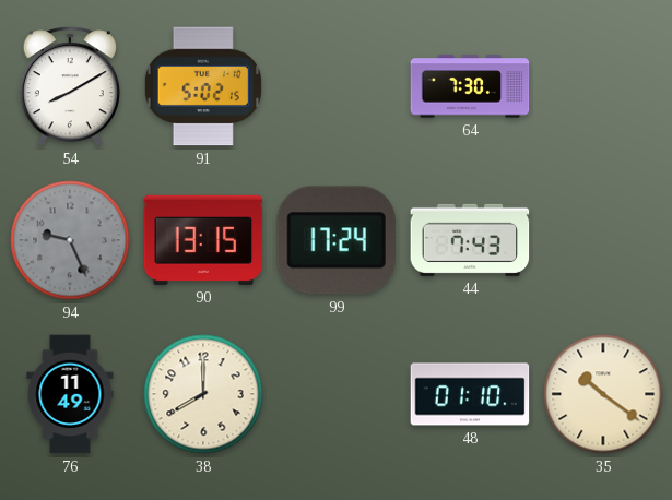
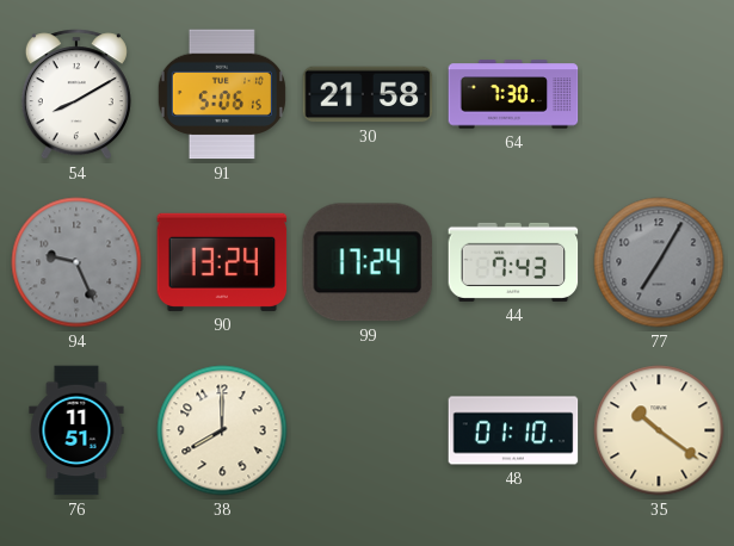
91: 5:02 -> 5:06
30: none -> 21:58
90: 13:15 -> 13:24
77: none -> 7:05
76: 11:49 -> 11:51
